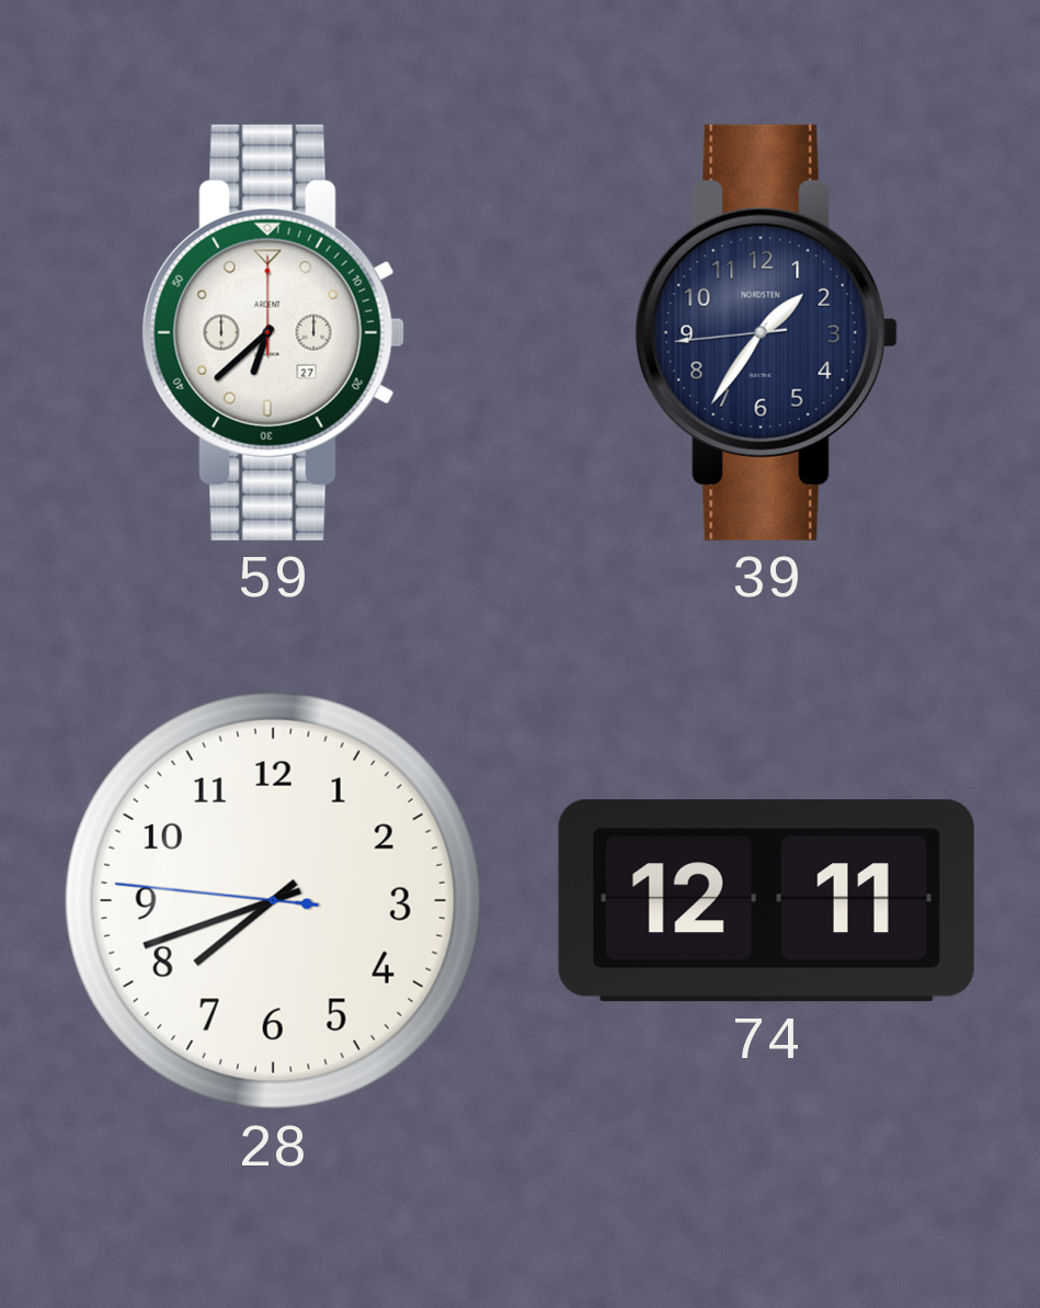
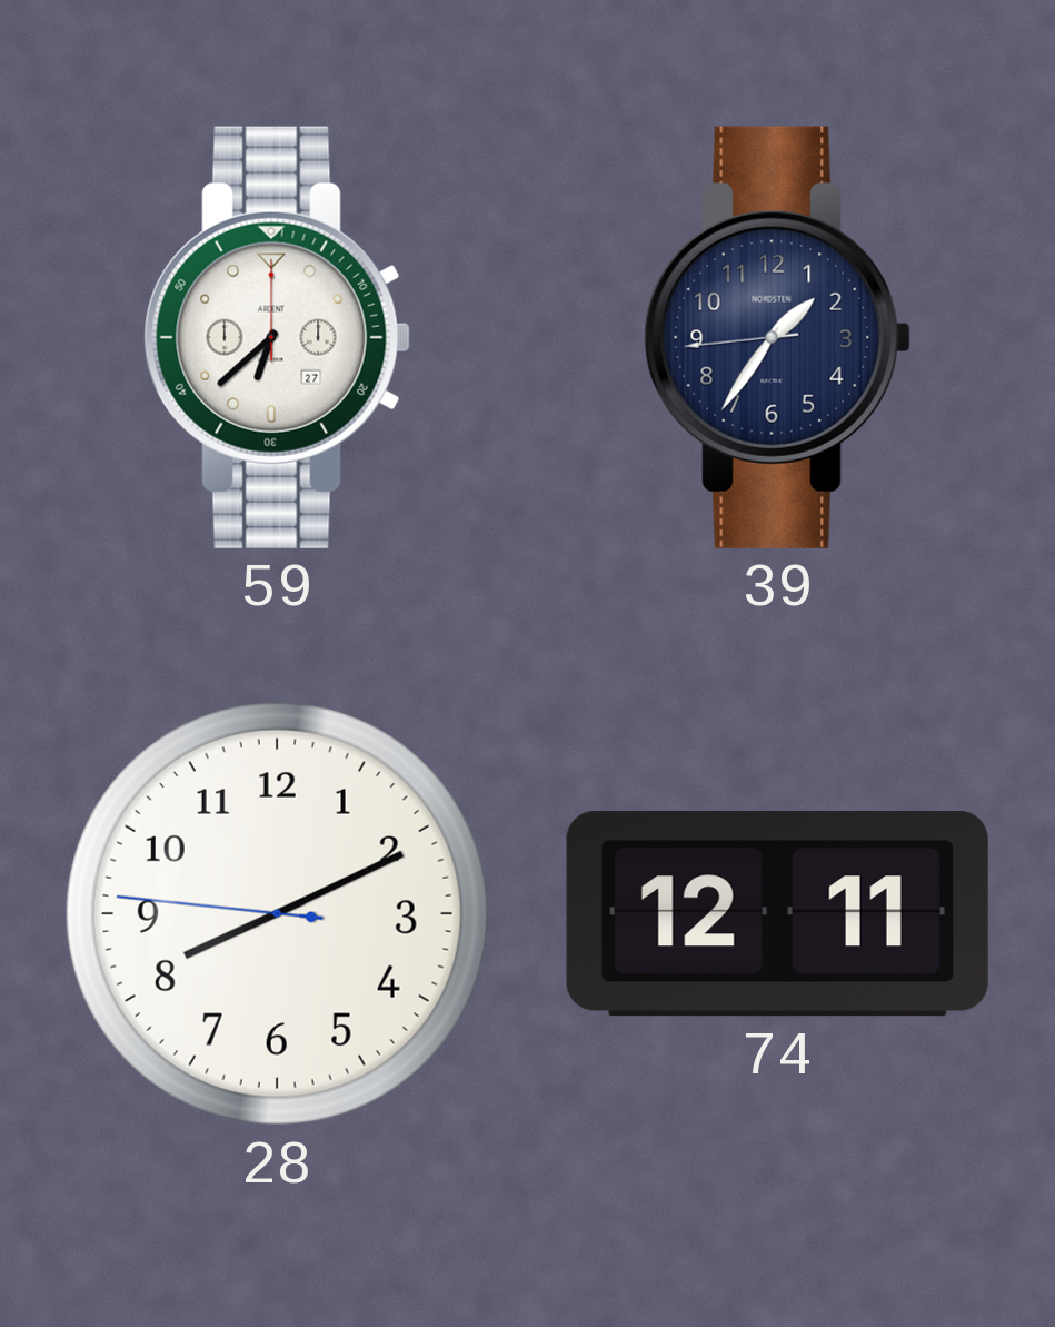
28: 7:41 -> 8:10
